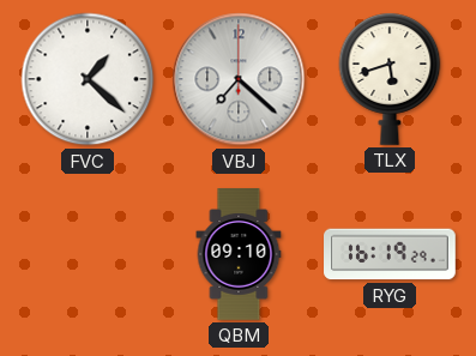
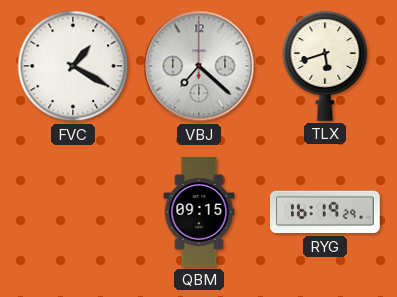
FVC: 1:22 -> 1:20
QBM: 09:10 -> 09:15
